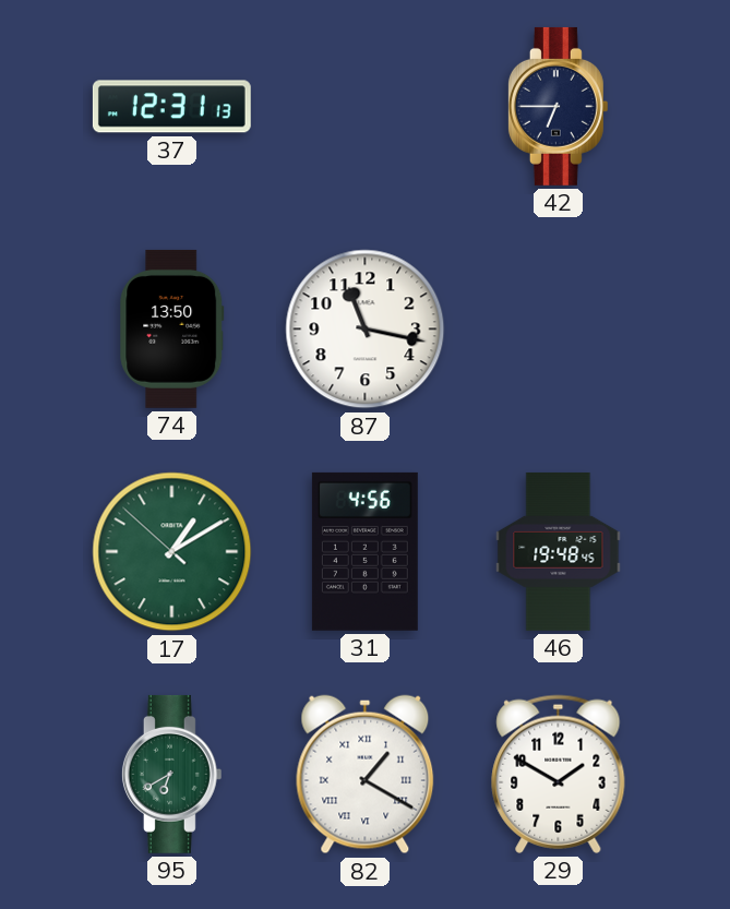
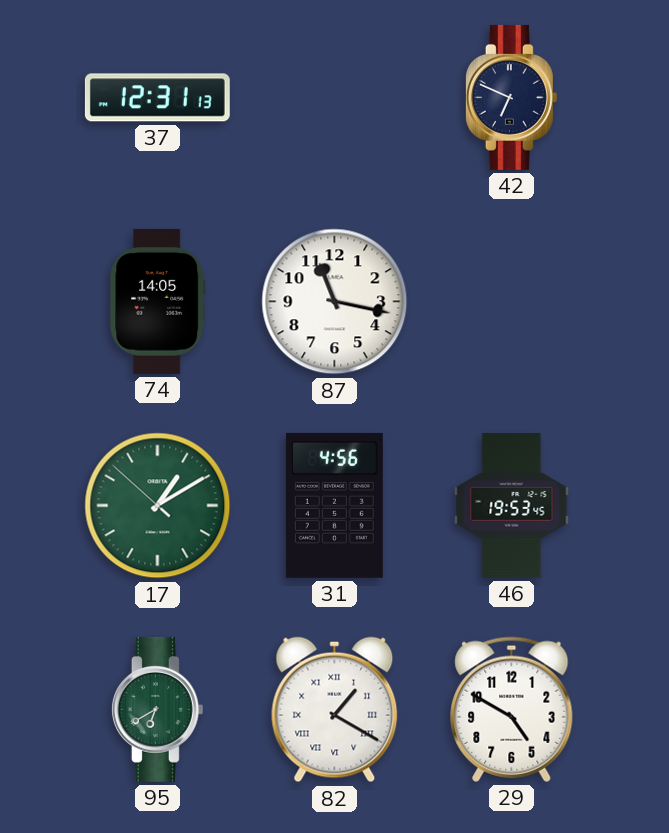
42: 6:45 -> 6:49
74: 13:50 -> 14:05
46: 19:48 -> 19:53
29: 1:50 -> 4:50
